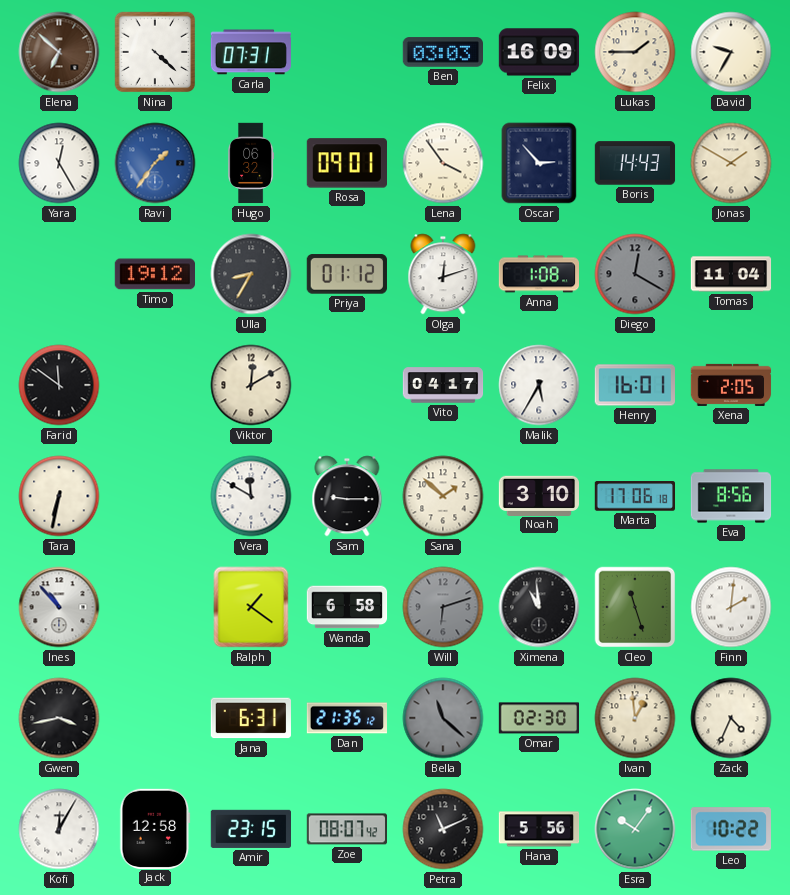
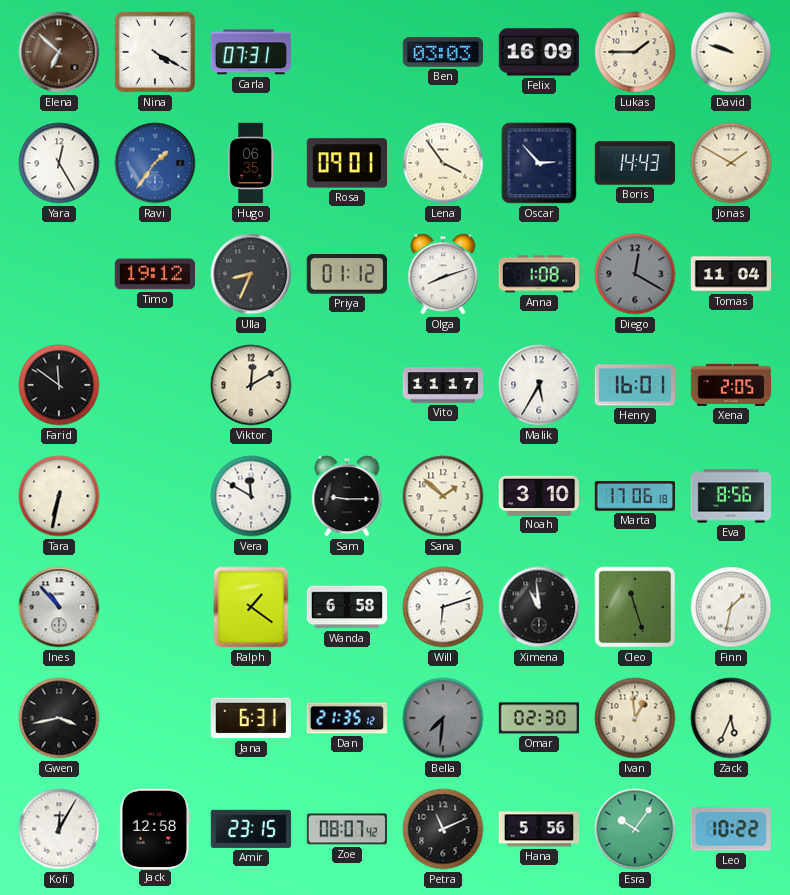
Nina: 4:22 -> 4:20
David: 9:35 -> 9:48
Hugo: 06:32 -> 06:35
Ulla: 8:35 -> 8:34
Olga: 12:12 -> 8:12
Vito: 04:17 -> 11:17
Will dial: grey -> white
Finn: 2:01 -> 1:32
Bella: 11:22 -> 7:31
Zack: 4:34 -> 5:34
